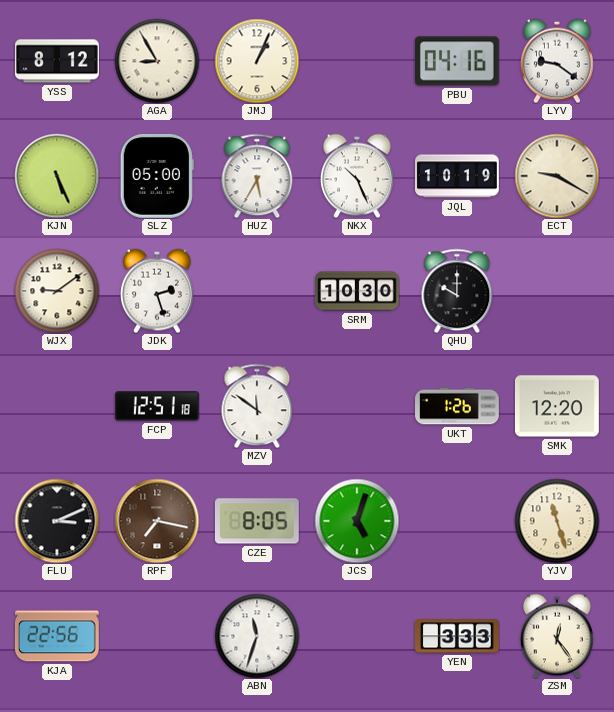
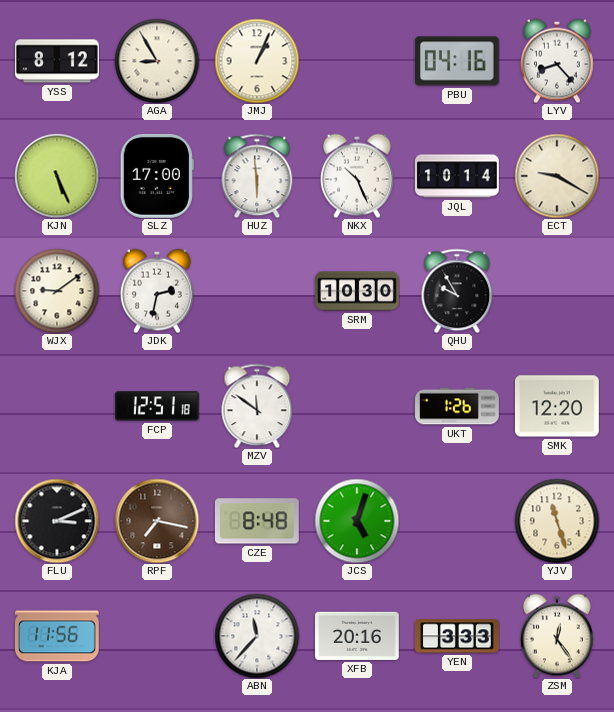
LYV: 9:21 -> 8:23
SLZ: 05:00 -> 17:00
HUZ: 5:35 -> 5:59
JQL: 10:19 -> 10:14
JDK: 2:27 -> 2:32
QHU: 10:00 -> 9:55
CZE: 8:05 -> 8:48
KJA: 22:56 -> 11:56
ABN: 11:33 -> 11:37
XFB: none -> 20:16
